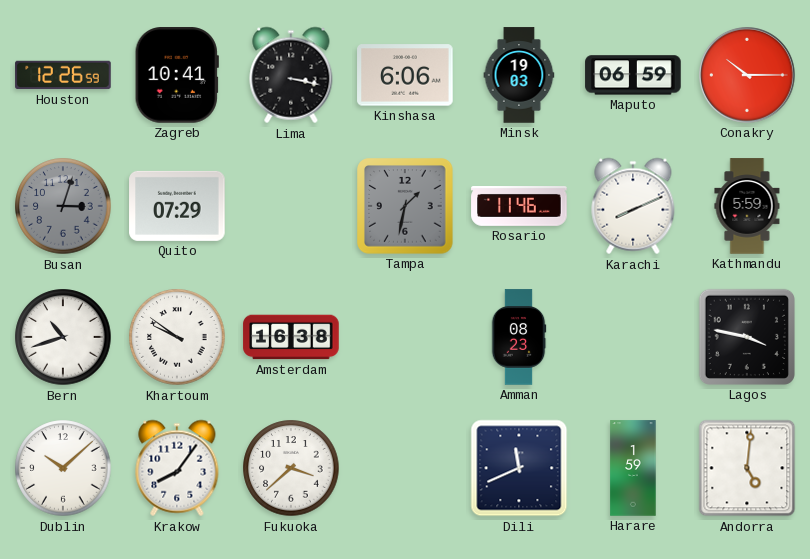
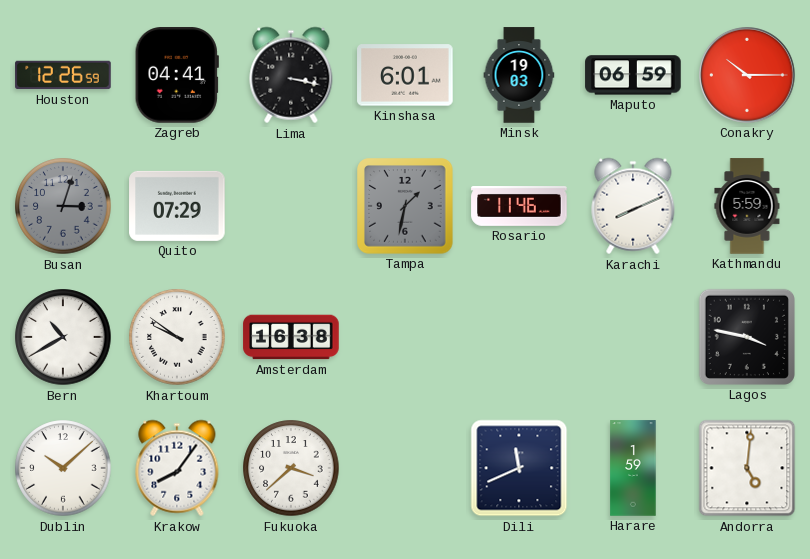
Zagreb: 10:41 -> 04:41
Kinshasa: 6:06 -> 6:01
Bern: 10:42 -> 10:40
Amman: 08:23 -> none
